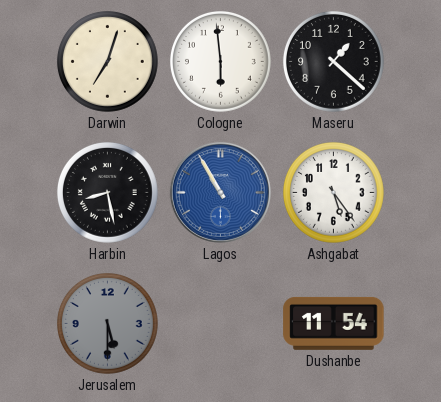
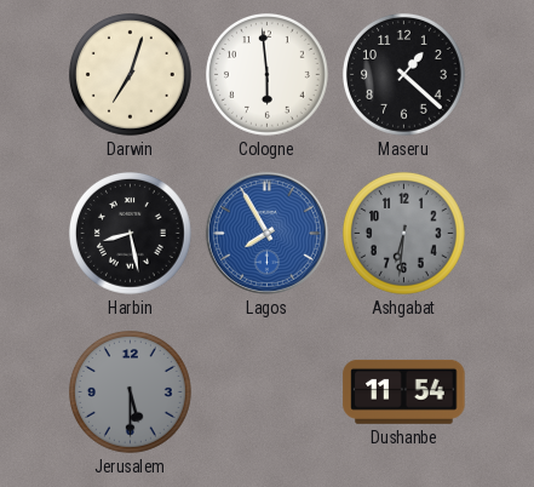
Lagos: 10:55 -> 7:55
Ashgabat: 5:24 -> 6:31
Ashgabat dial: white -> grey
